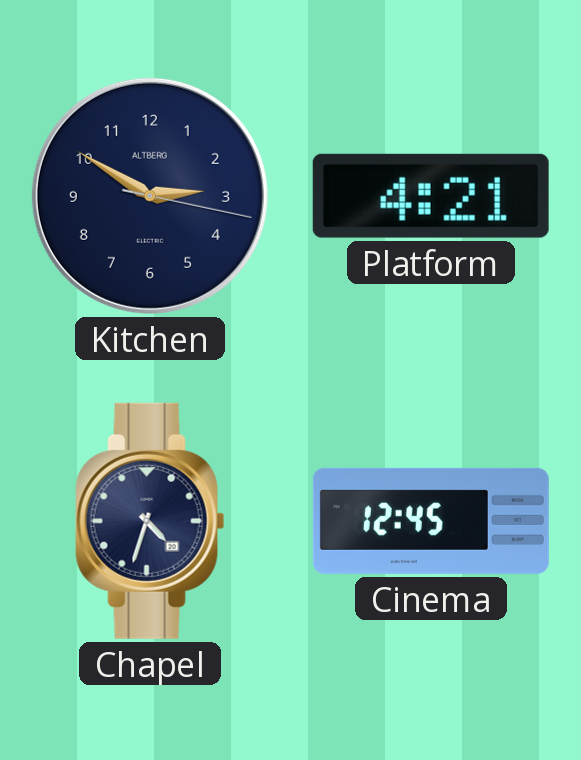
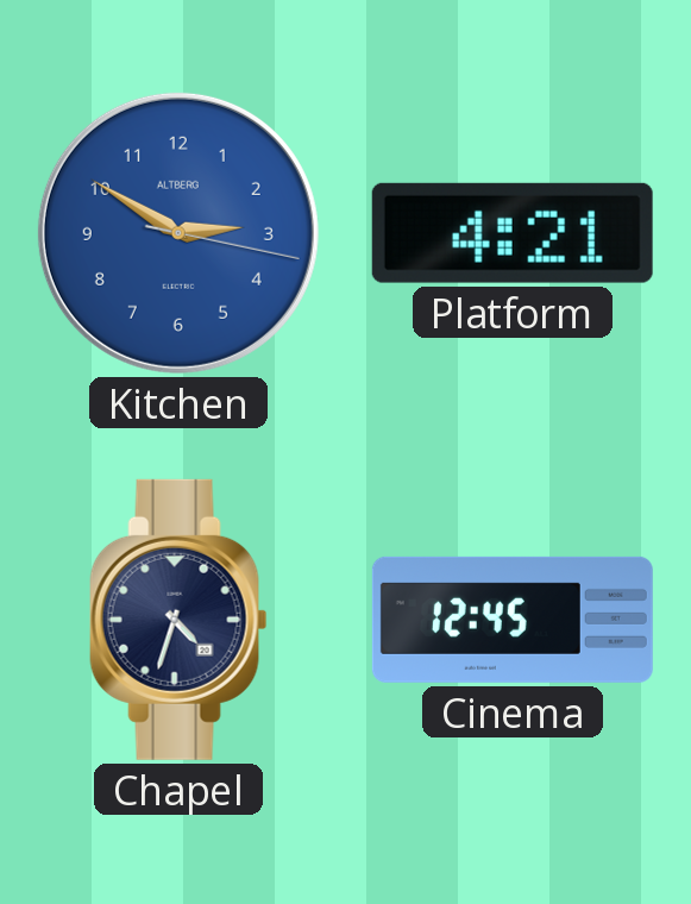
Kitchen dial: navy -> blue
